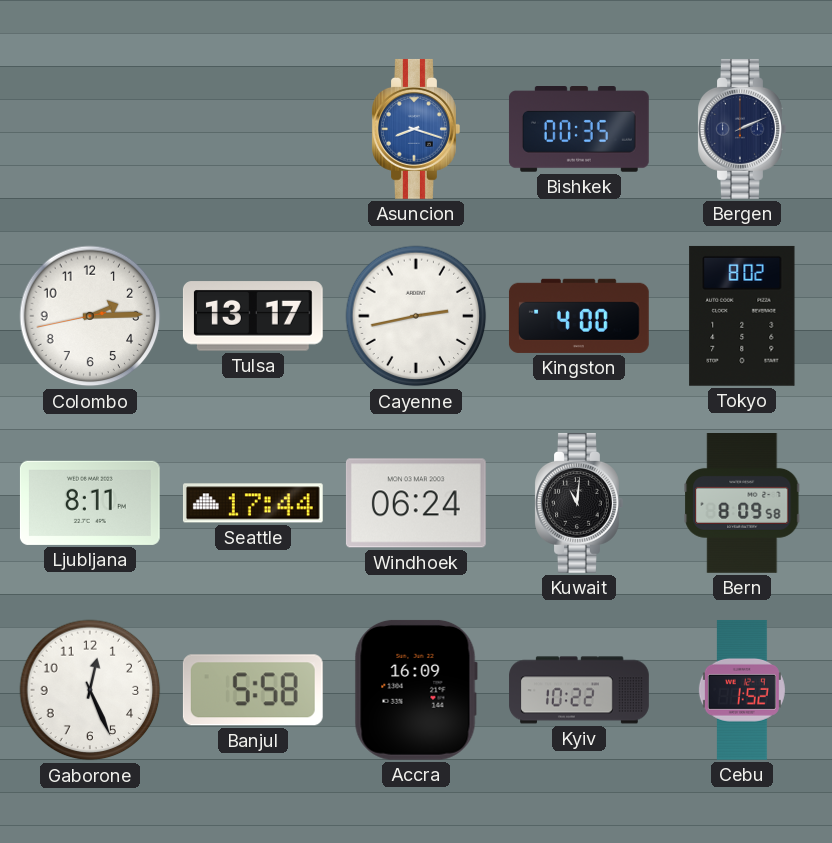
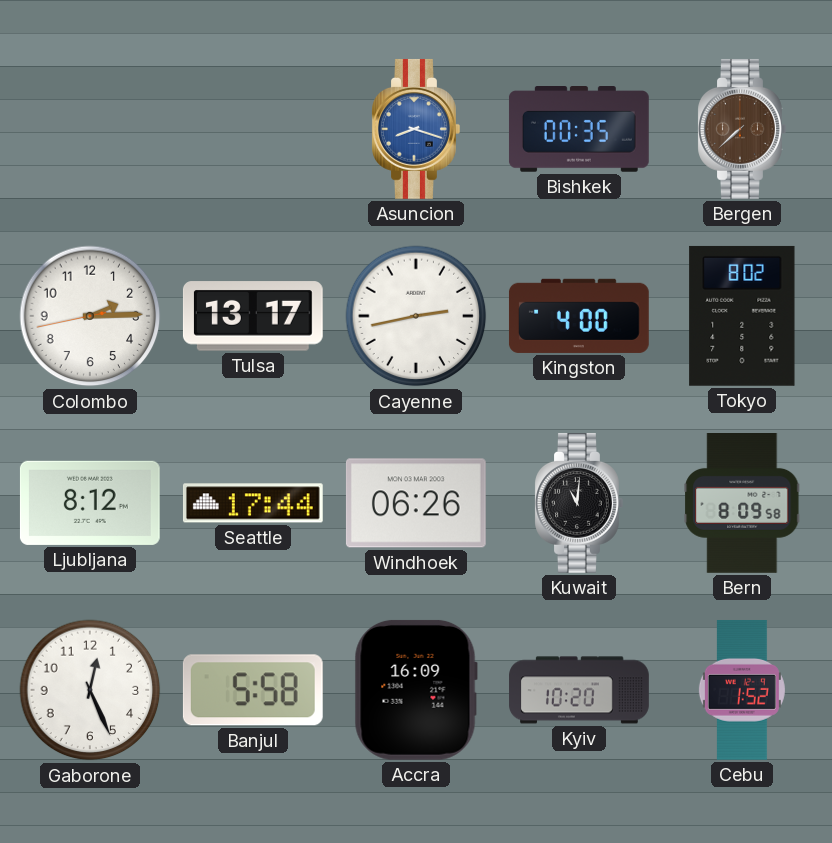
Bergen: 2:11 -> 7:38
Bergen dial: navy -> brown
Ljubljana: 8:11 -> 8:12
Windhoek: 06:24 -> 06:26
Kyiv: 10:22 -> 10:20
